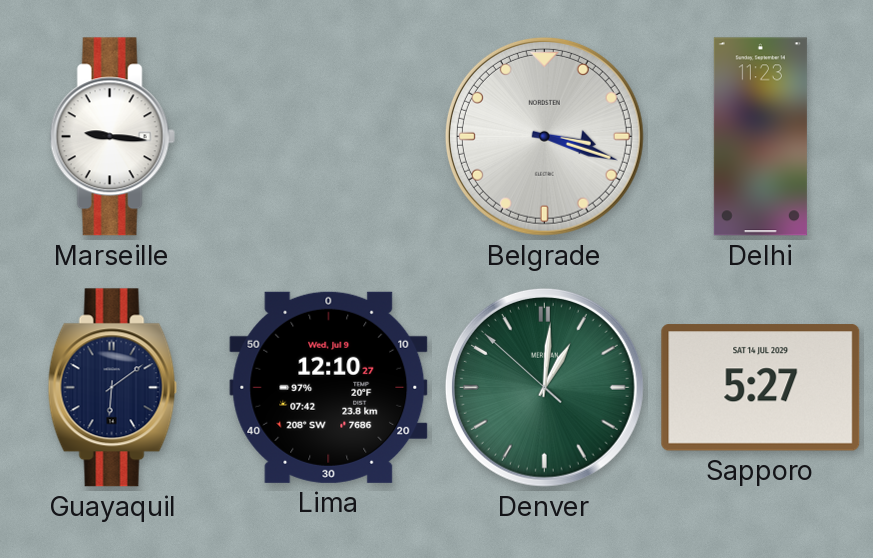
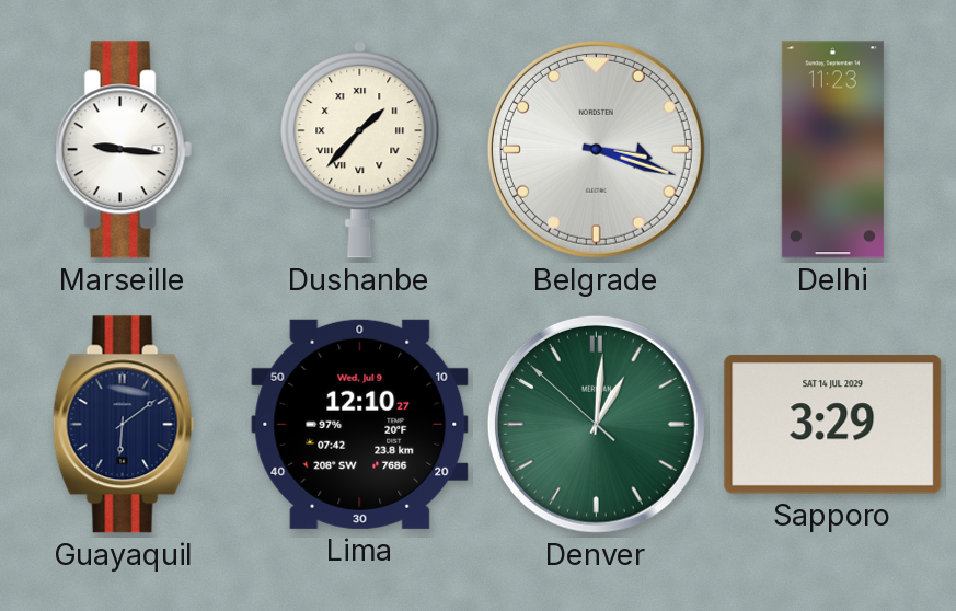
Dushanbe: none -> 1:37
Sapporo: 5:27 -> 3:29
